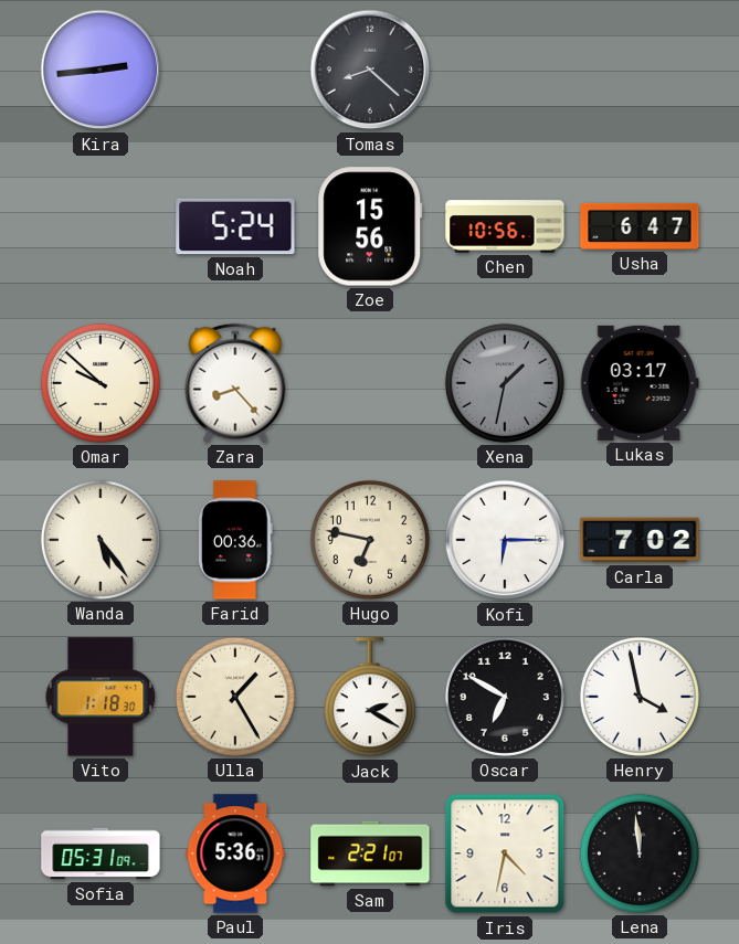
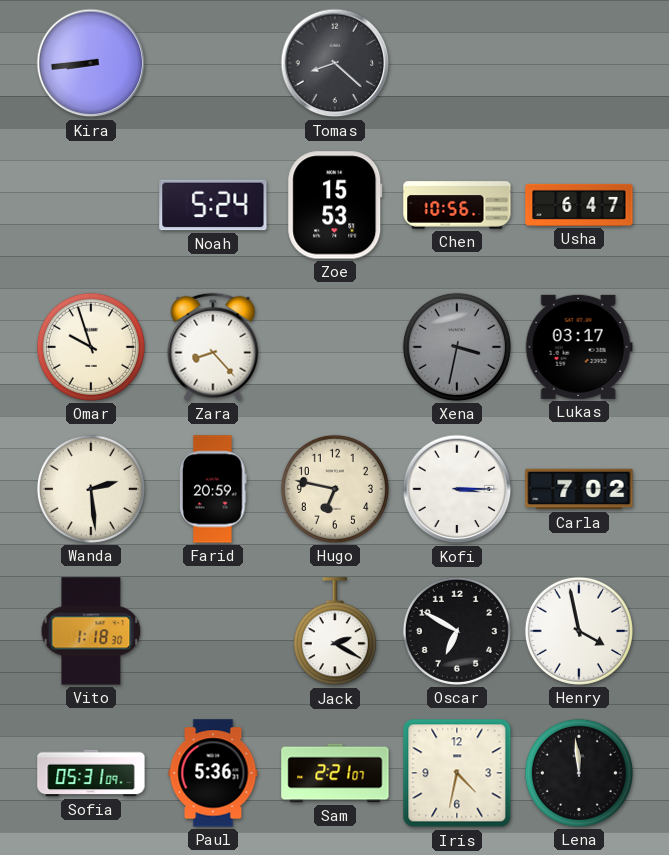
Kira: 2:44 -> 8:44
Zoe: 15:56 -> 15:53
Omar: 9:52 -> 9:57
Xena: 1:32 -> 3:32
Wanda: 5:24 -> 2:29
Farid: 00:36 -> 20:59
Kofi: 6:15 -> 3:15
Ulla: 1:25 -> none
